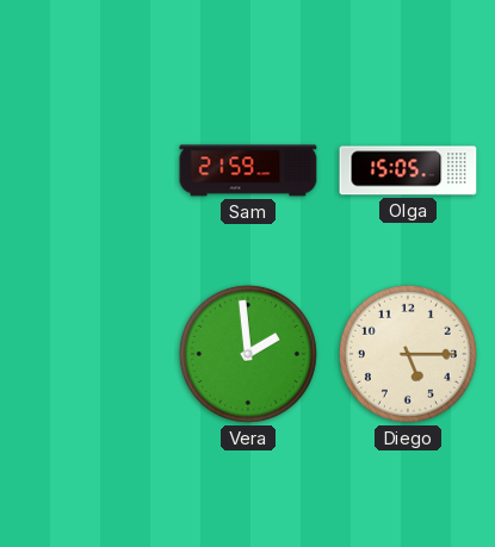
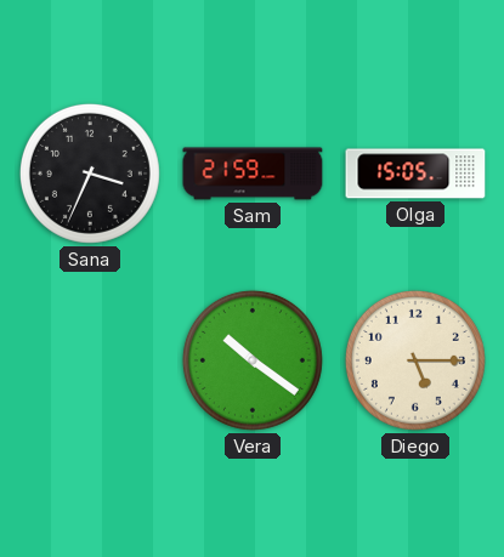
Sana: none -> 3:34
Vera: 1:59 -> 10:21
